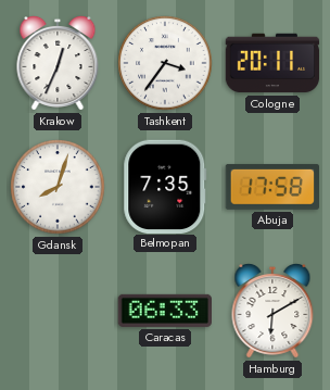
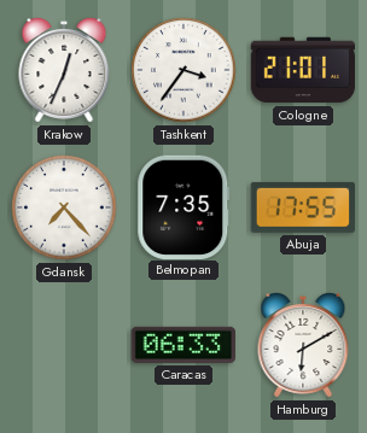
Cologne: 20:11 -> 21:01
Gdansk: 8:03 -> 7:23
Abuja: 17:58 -> 17:55
